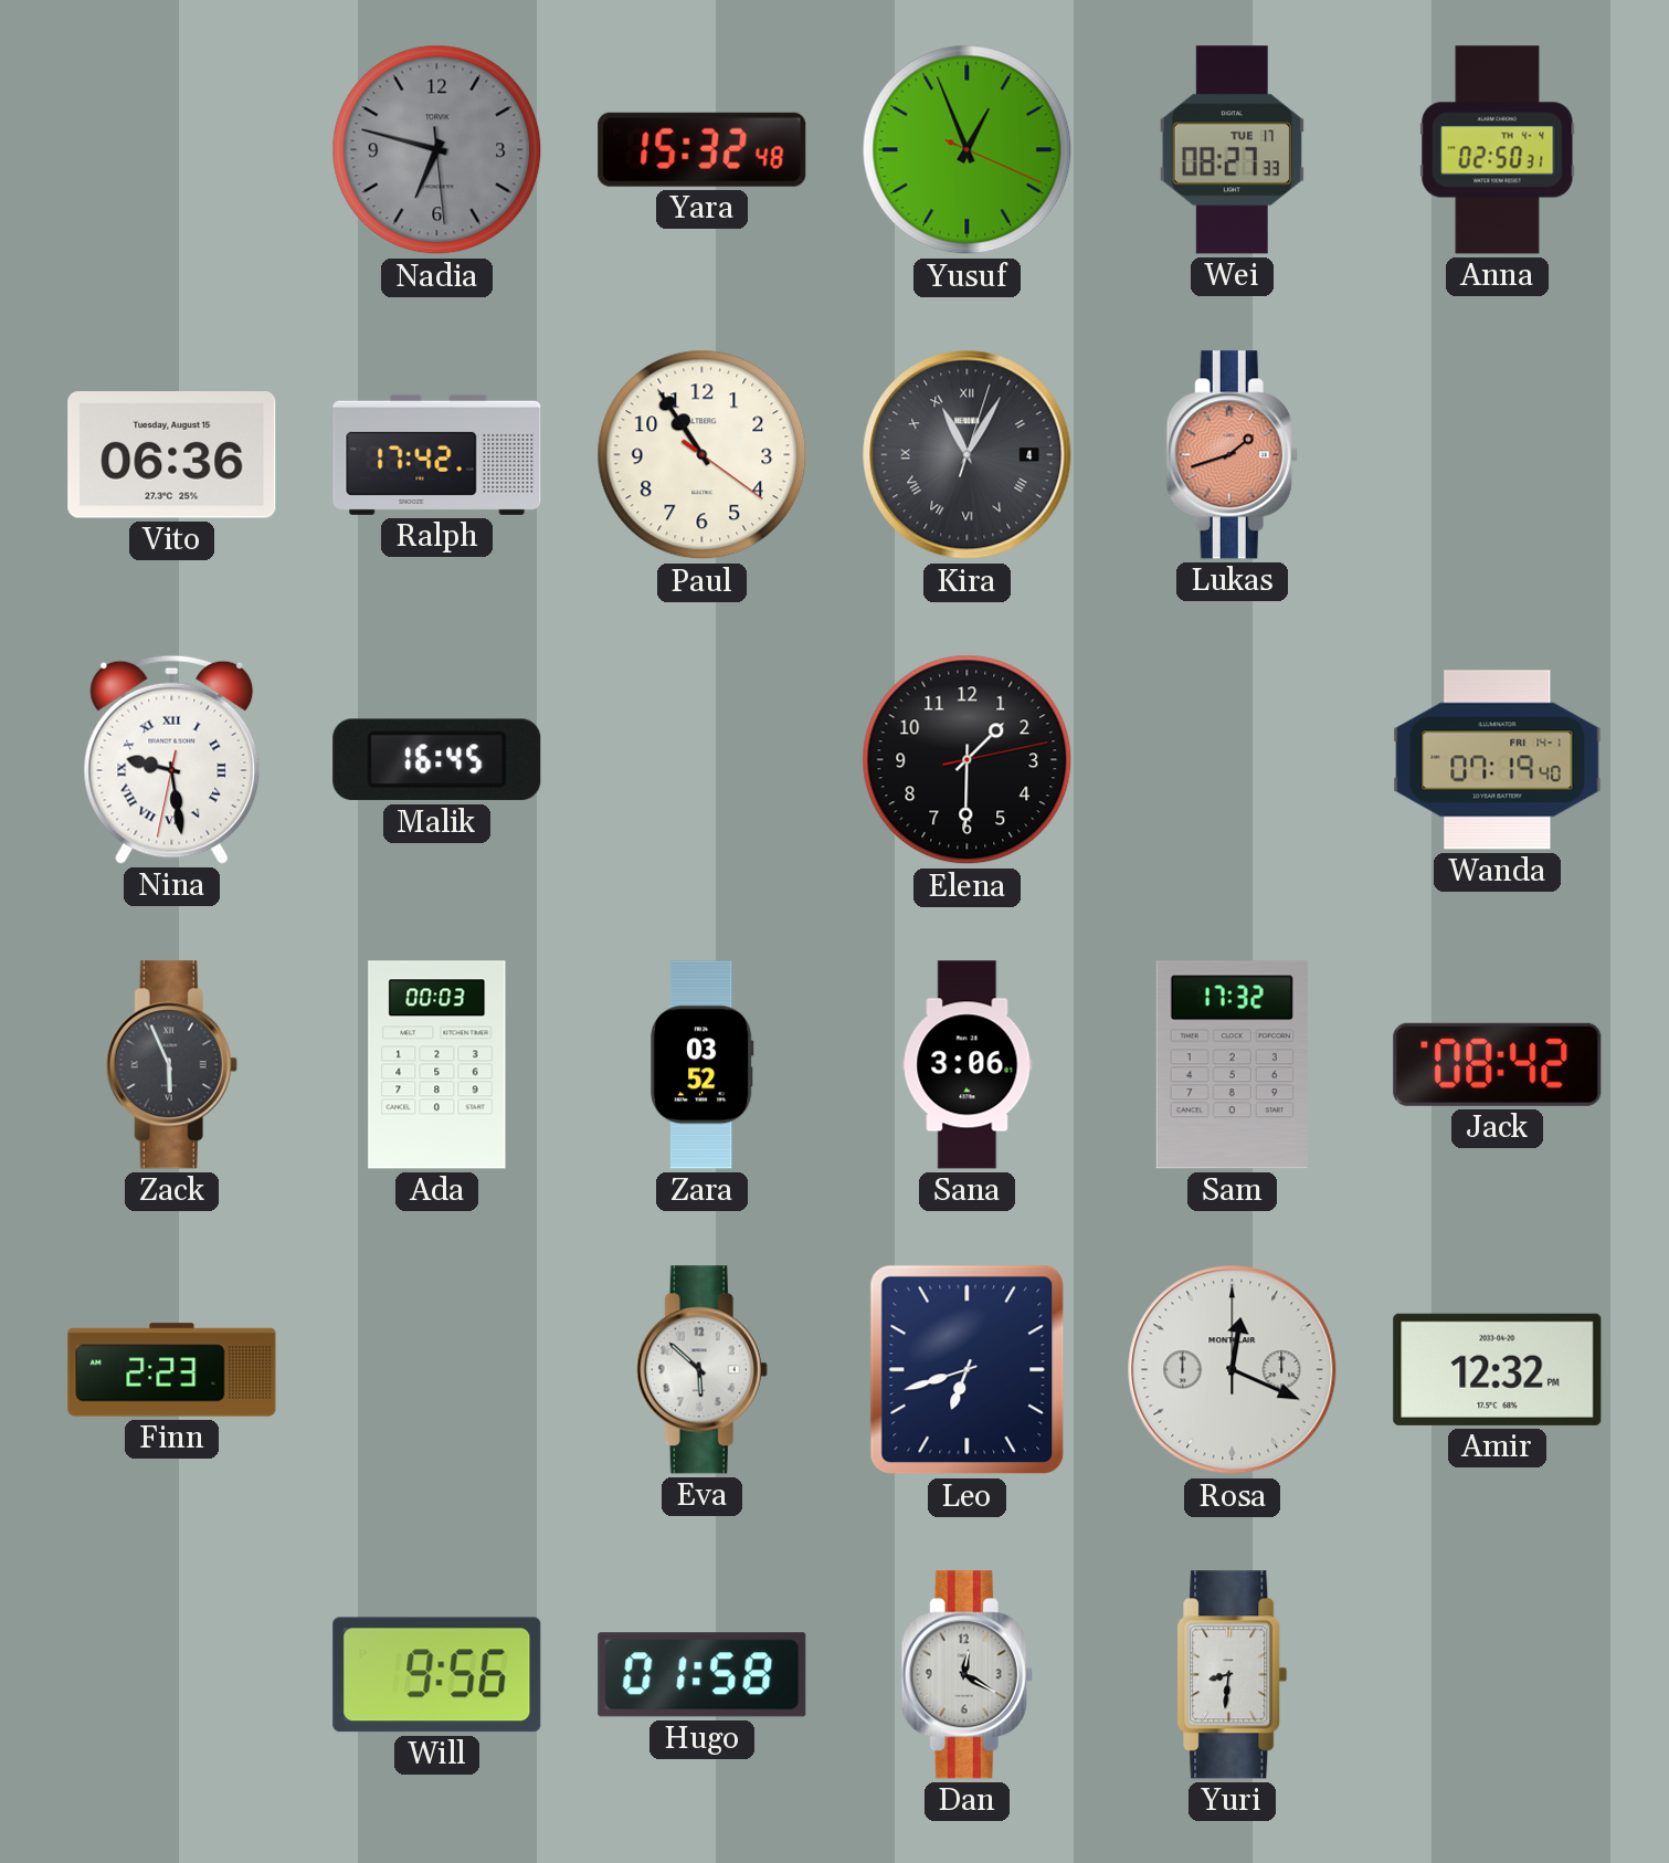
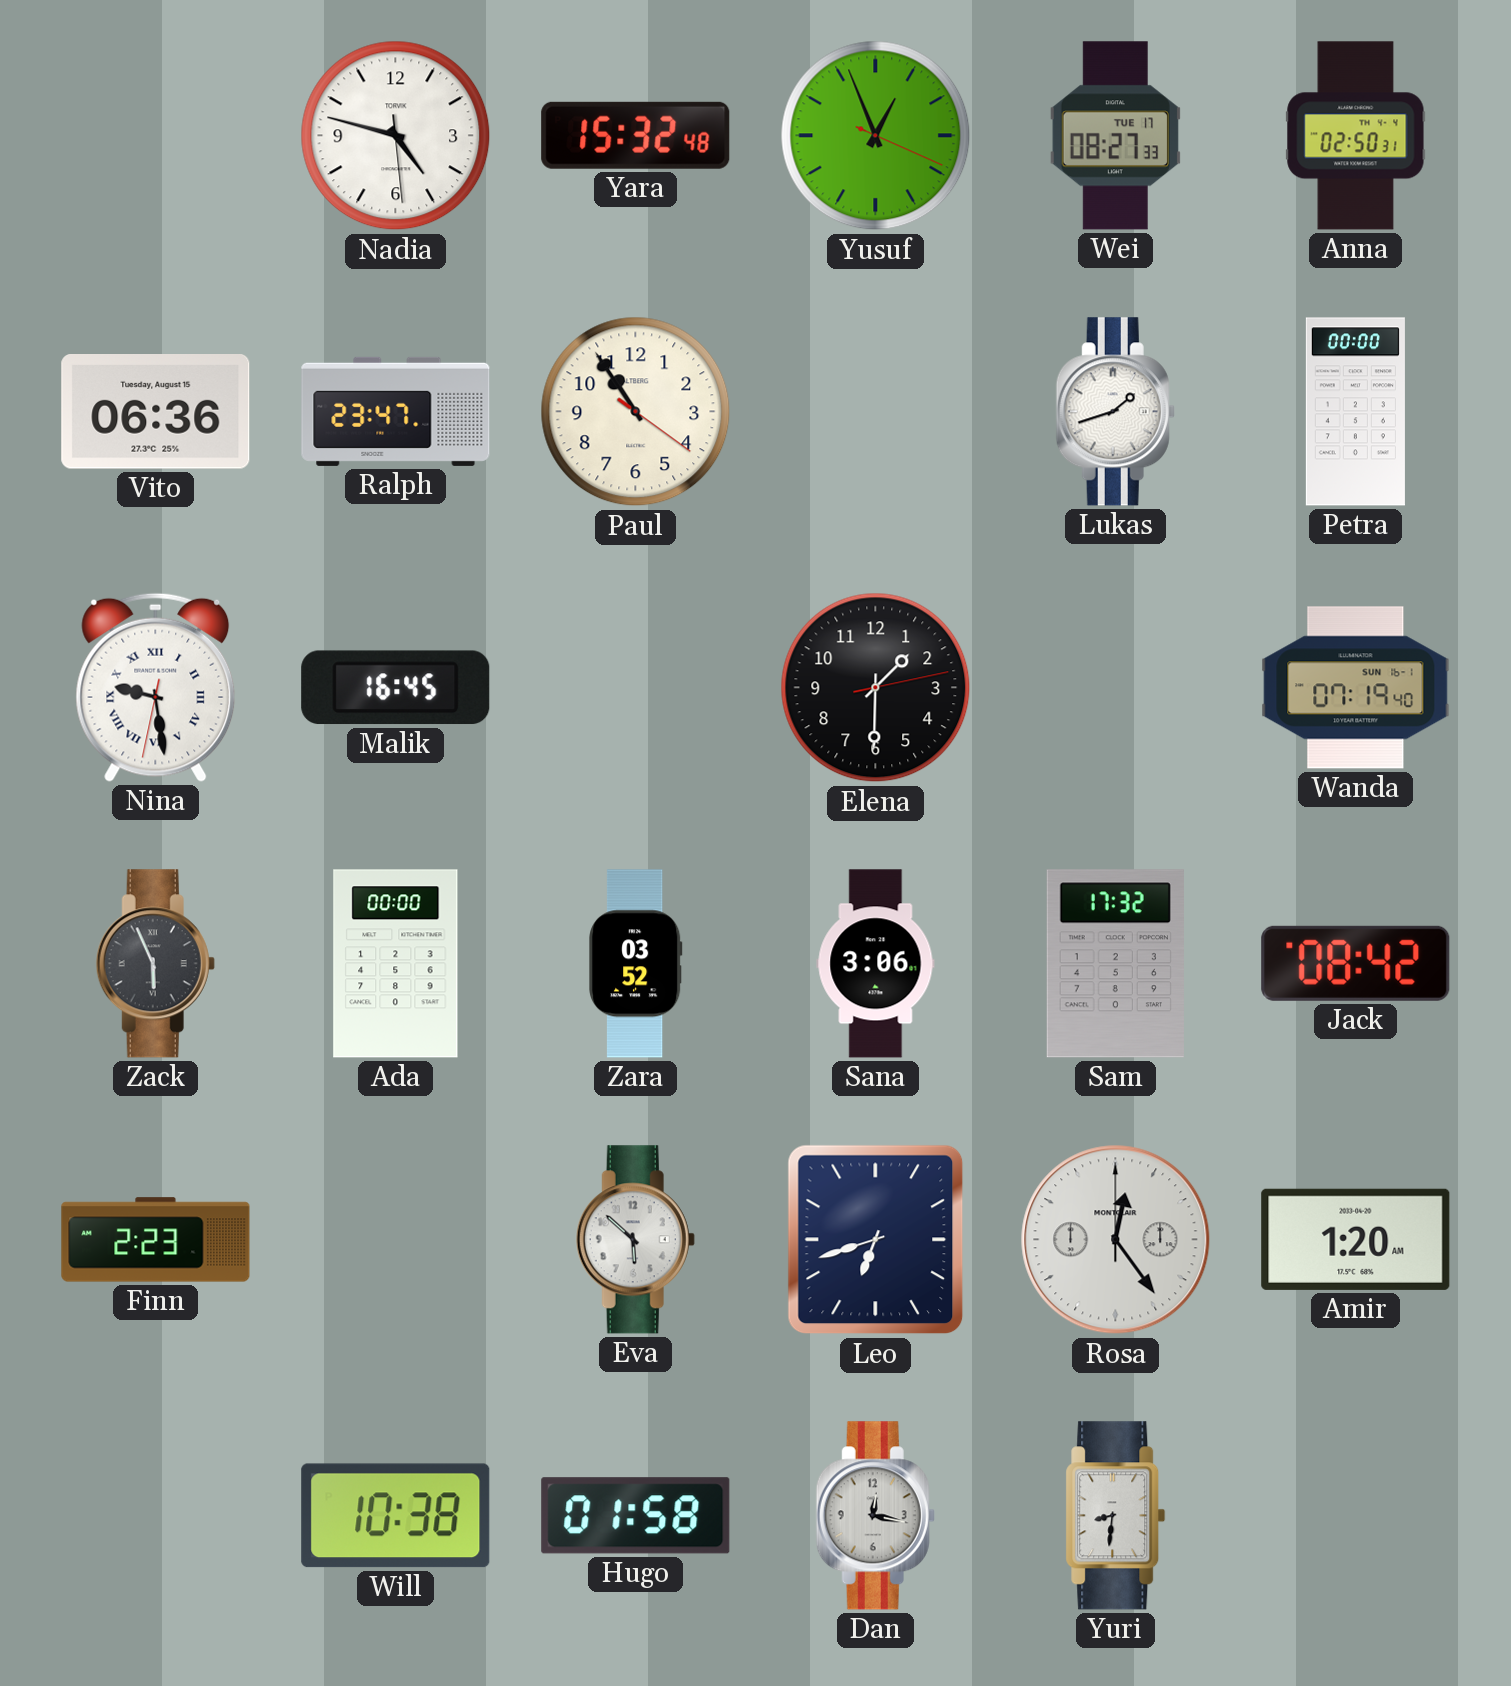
Nadia: 6:47 -> 4:47
Nadia dial: grey -> white
Ralph: 17:42 -> 23:47
Kira: 11:05 -> none
Lukas dial: salmon -> white
Petra: none -> 00:00
Wanda date: FRI 14-1 -> SUN 16-1
Ada: 00:03 -> 00:00
Rosa: 12:19 -> 12:24
Amir: 12:32 -> 1:20
Will: 9:56 -> 10:38
Dan: 12:20 -> 12:17
